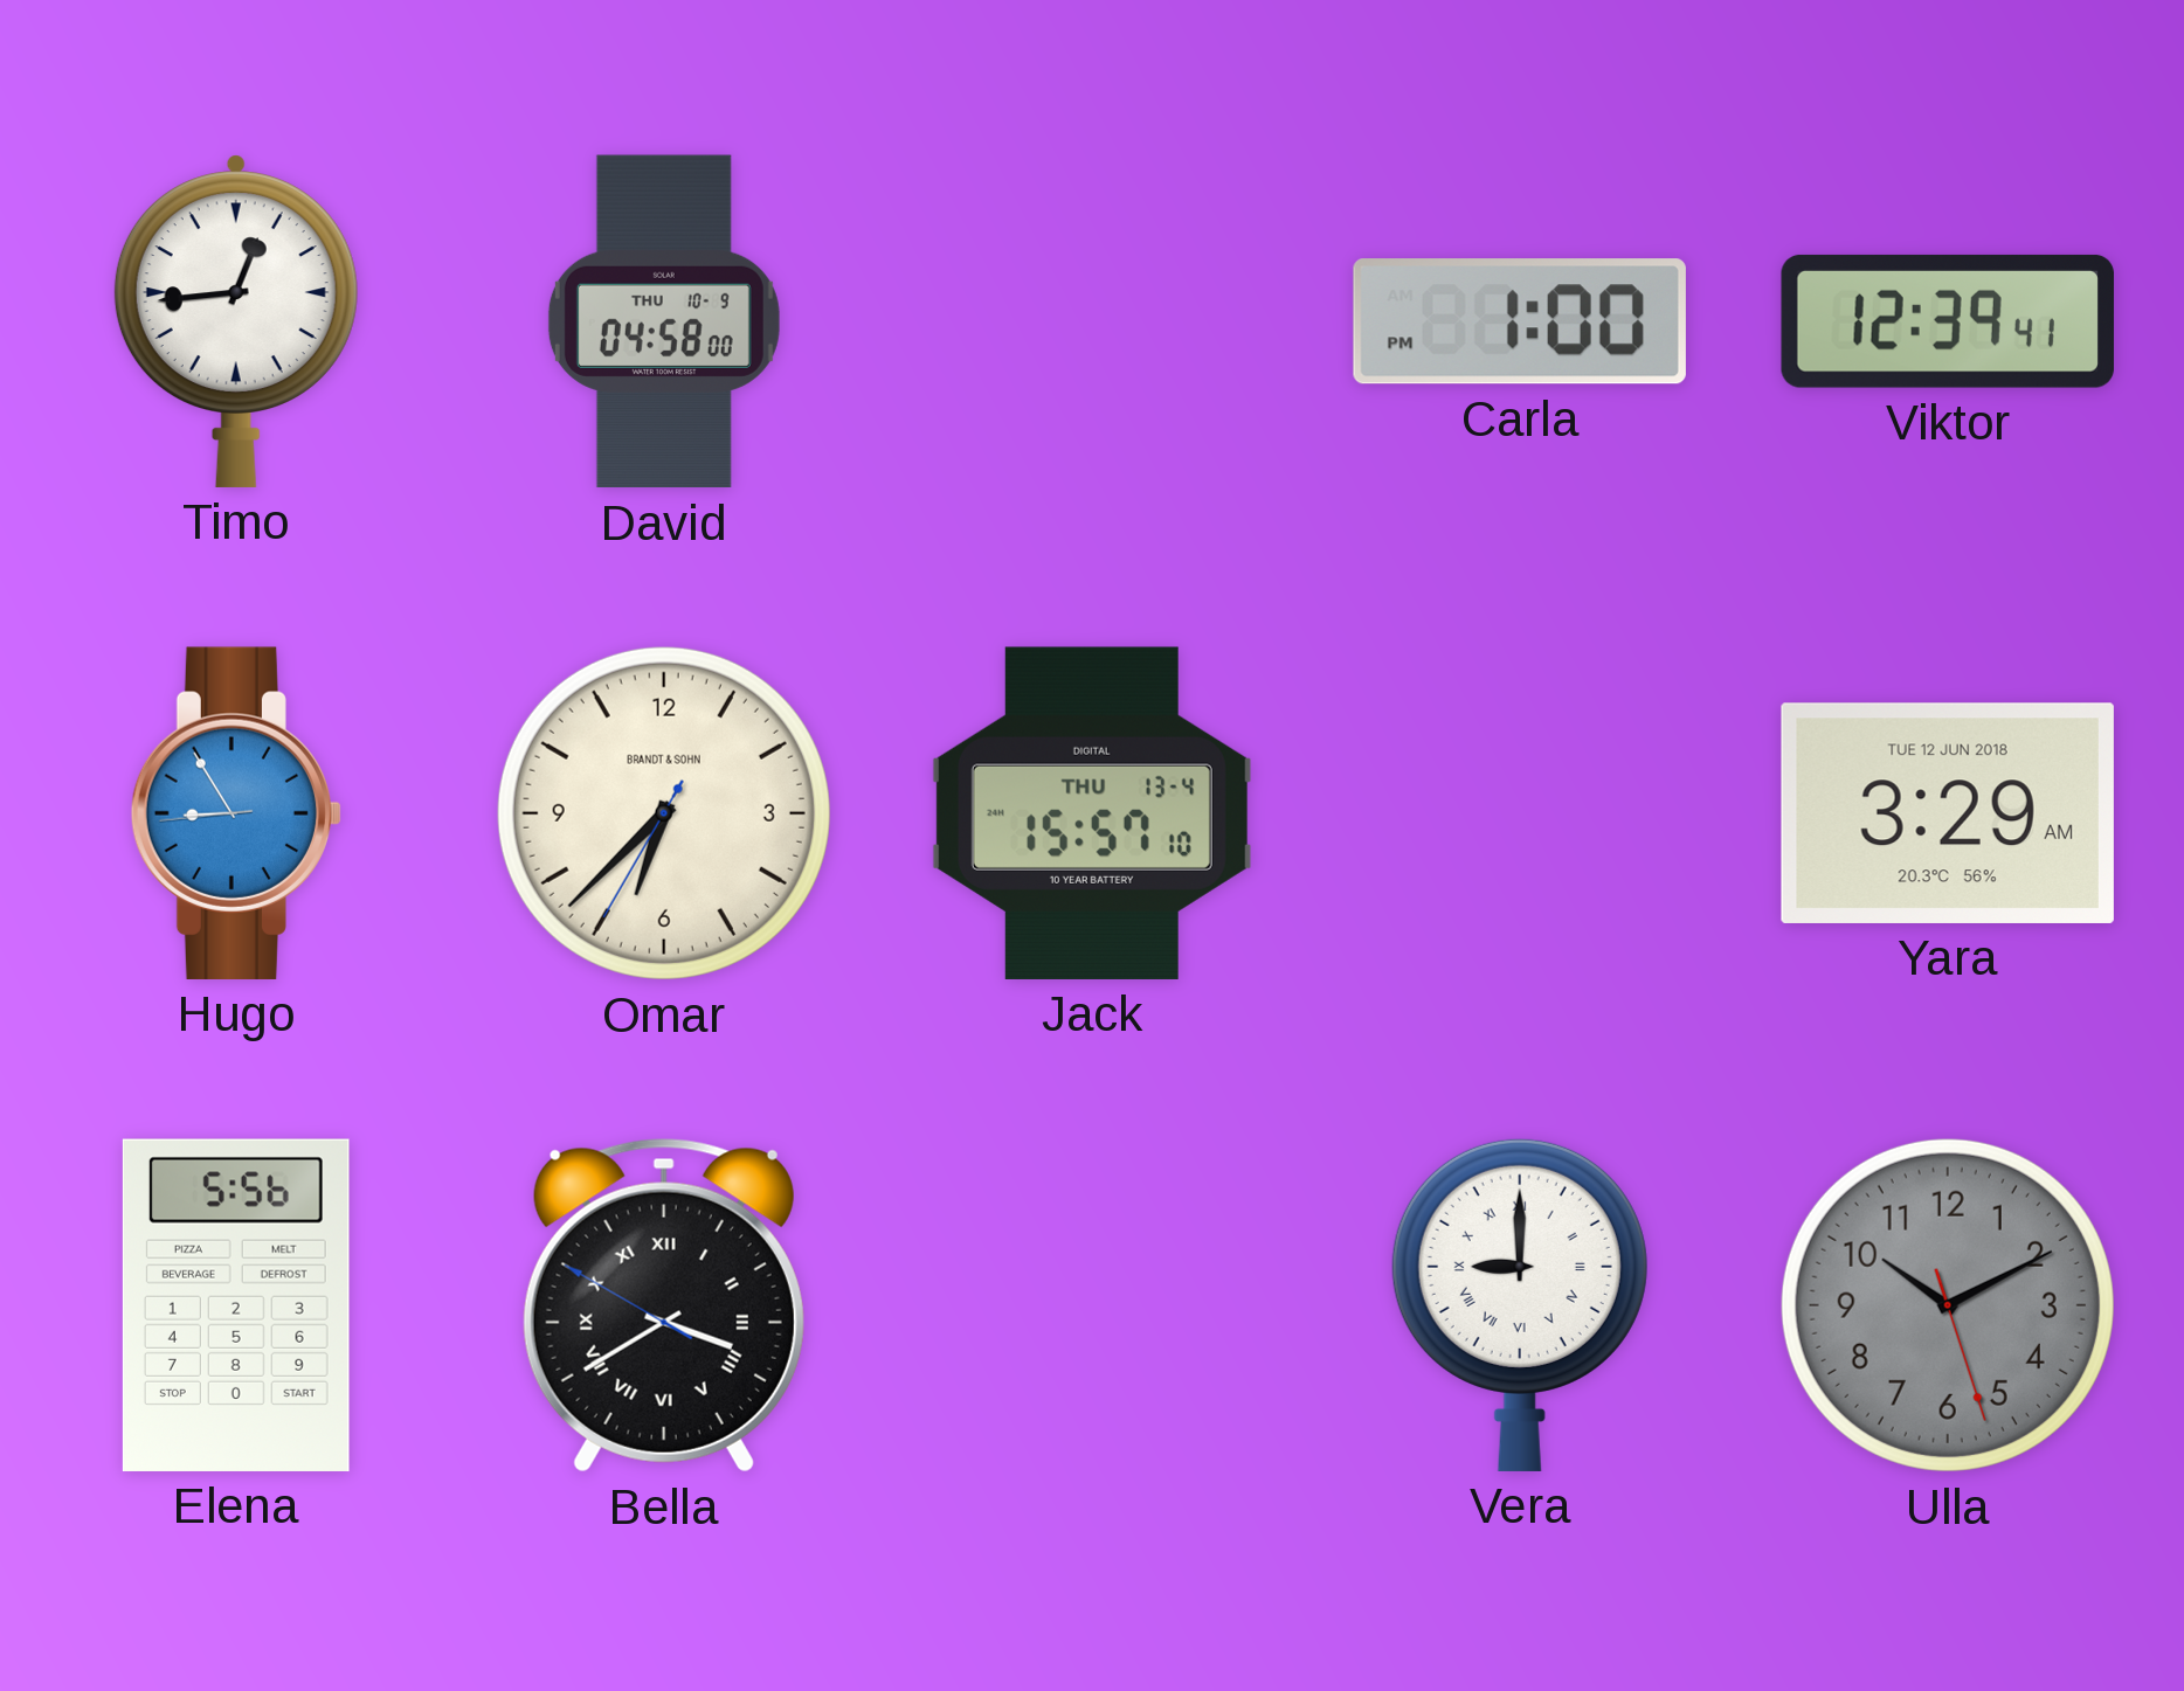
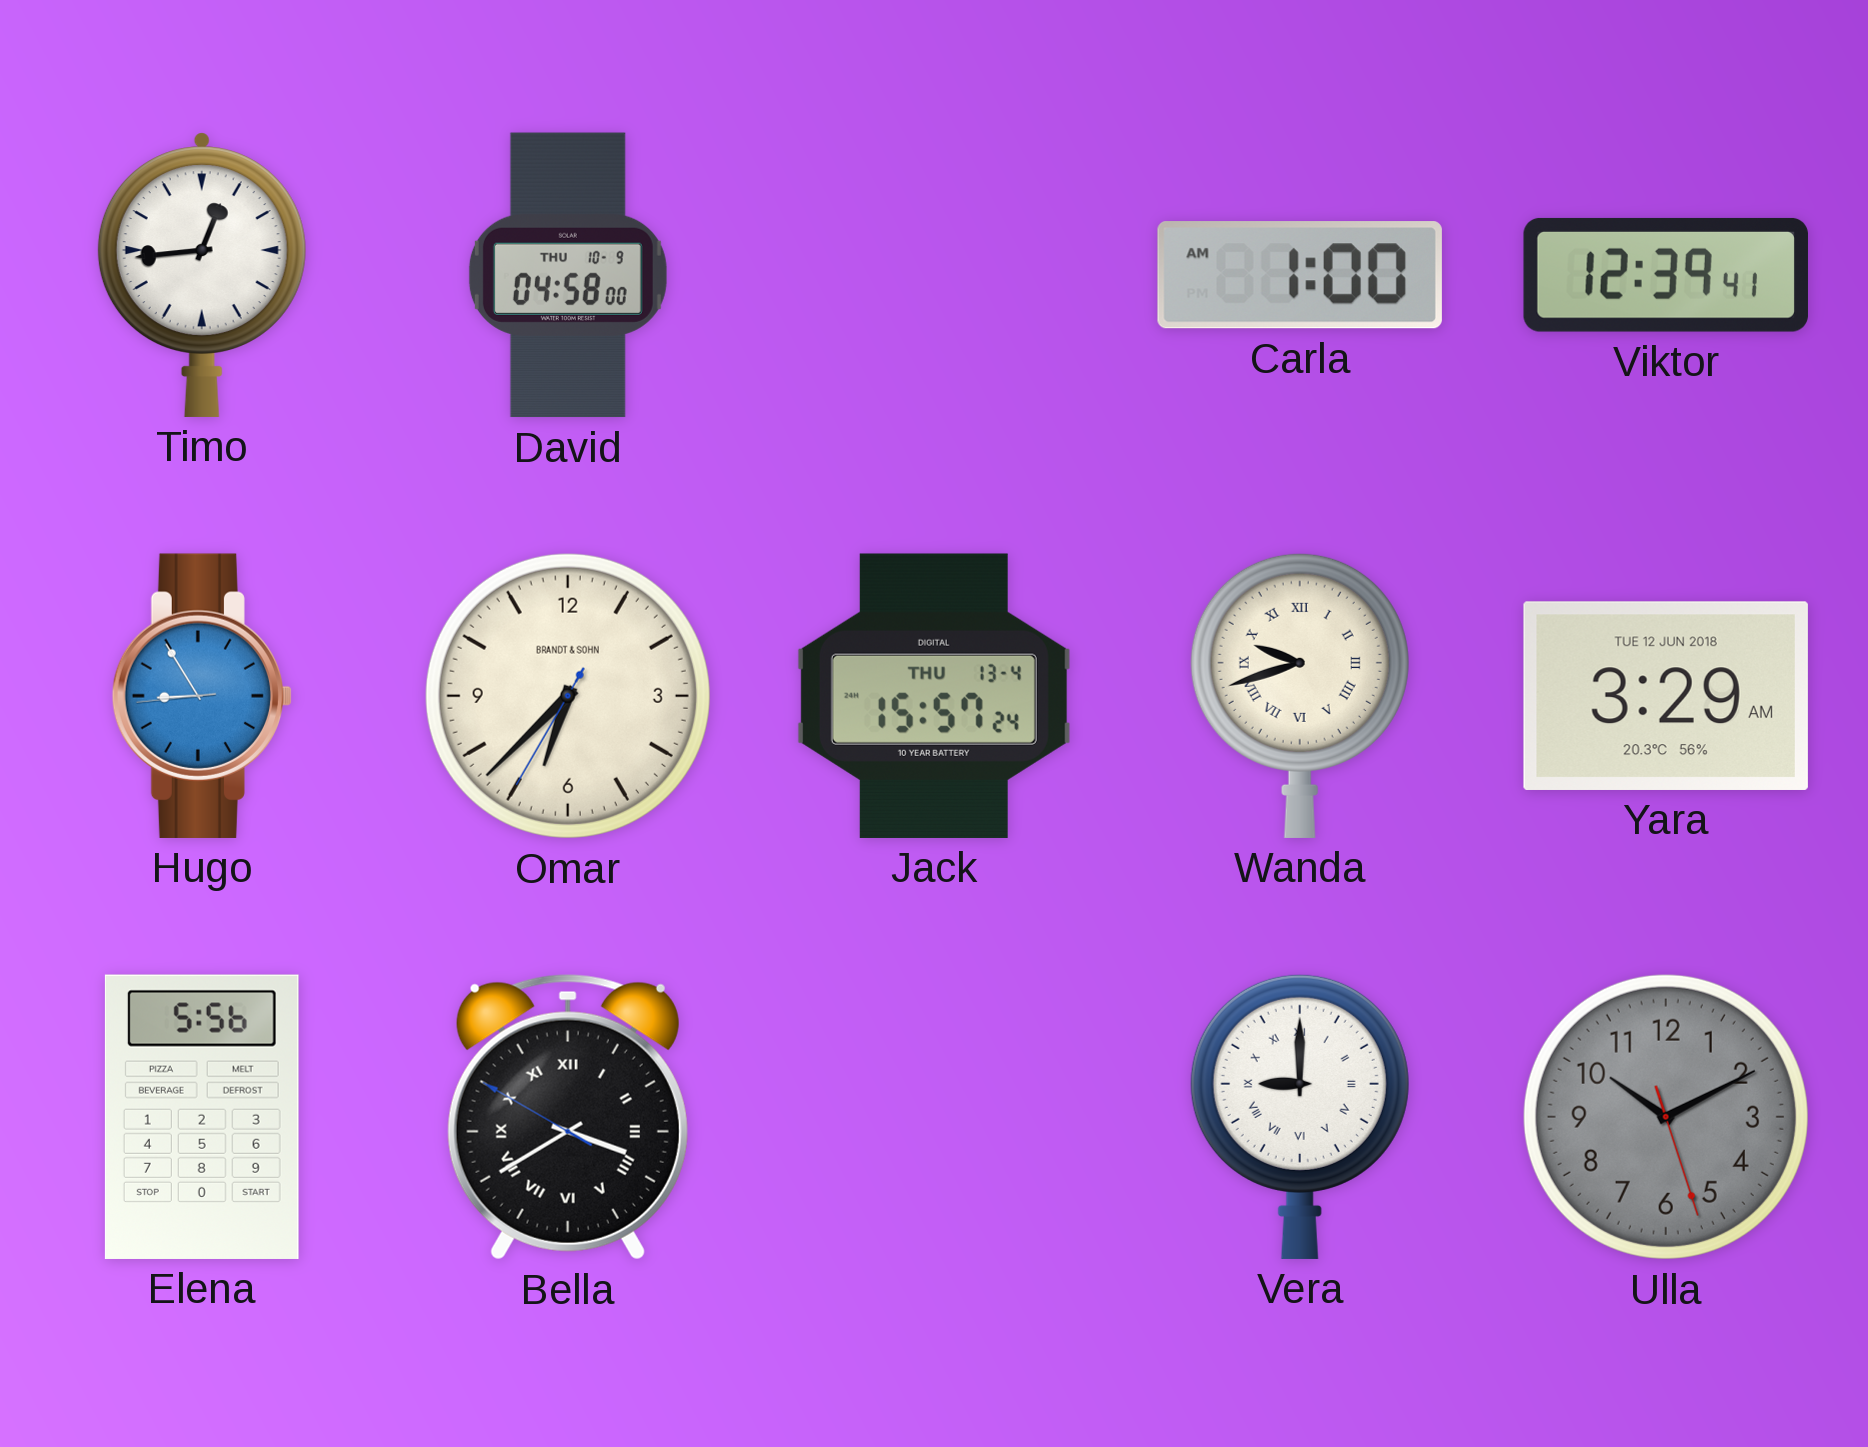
Carla: 1:00 PM -> 1:00 AM
Jack: 15:57:10 -> 15:57:24
Wanda: none -> 9:42
